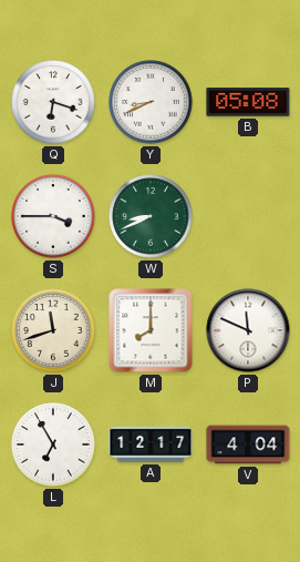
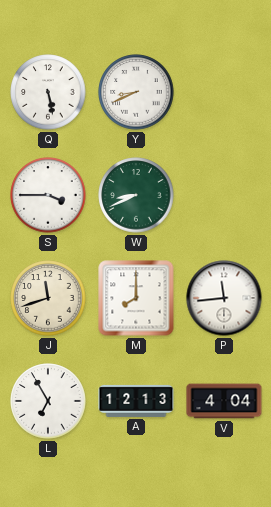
Q: 6:18 -> 5:28
B: 05:08 -> none
P: 11:49 -> 11:44
A: 12:17 -> 12:13
